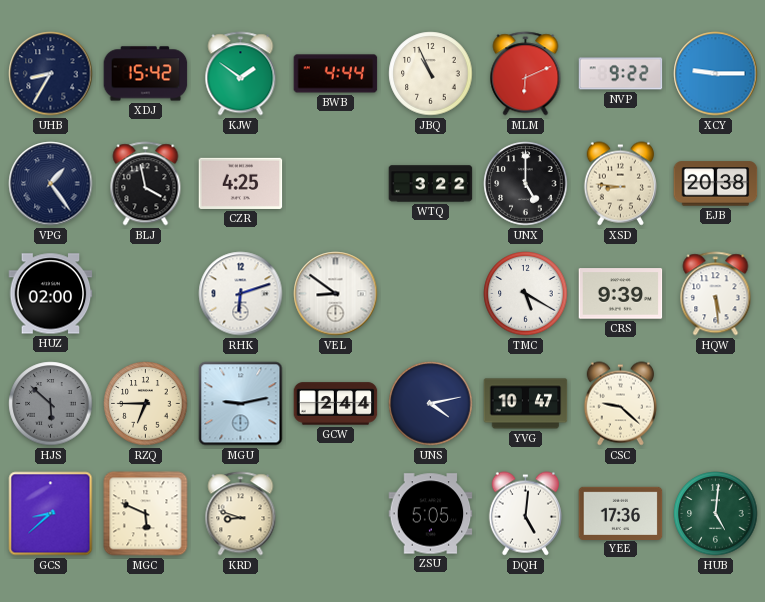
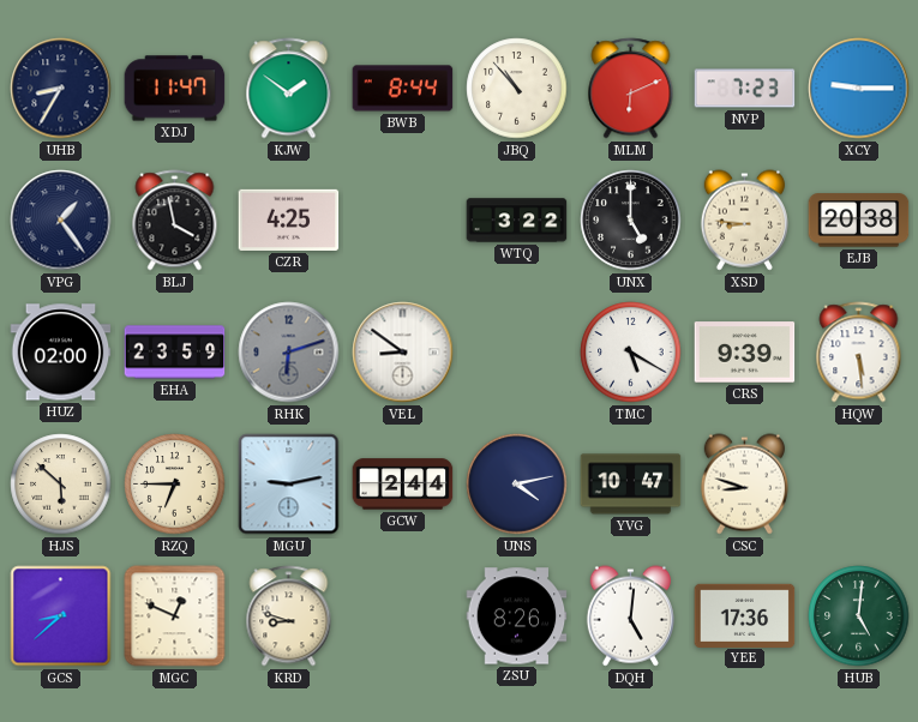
XDJ: 15:42 -> 11:47
BWB: 4:44 -> 8:44
JBQ: 10:56 -> 10:53
NVP: 9:22 -> 7:23
EHA: none -> 23:59
RHK dial: white -> grey
HJS dial: grey -> cream
CSC: 9:22 -> 8:48
MGC: 5:49 -> 12:49
ZSU: 5:05 -> 8:26
